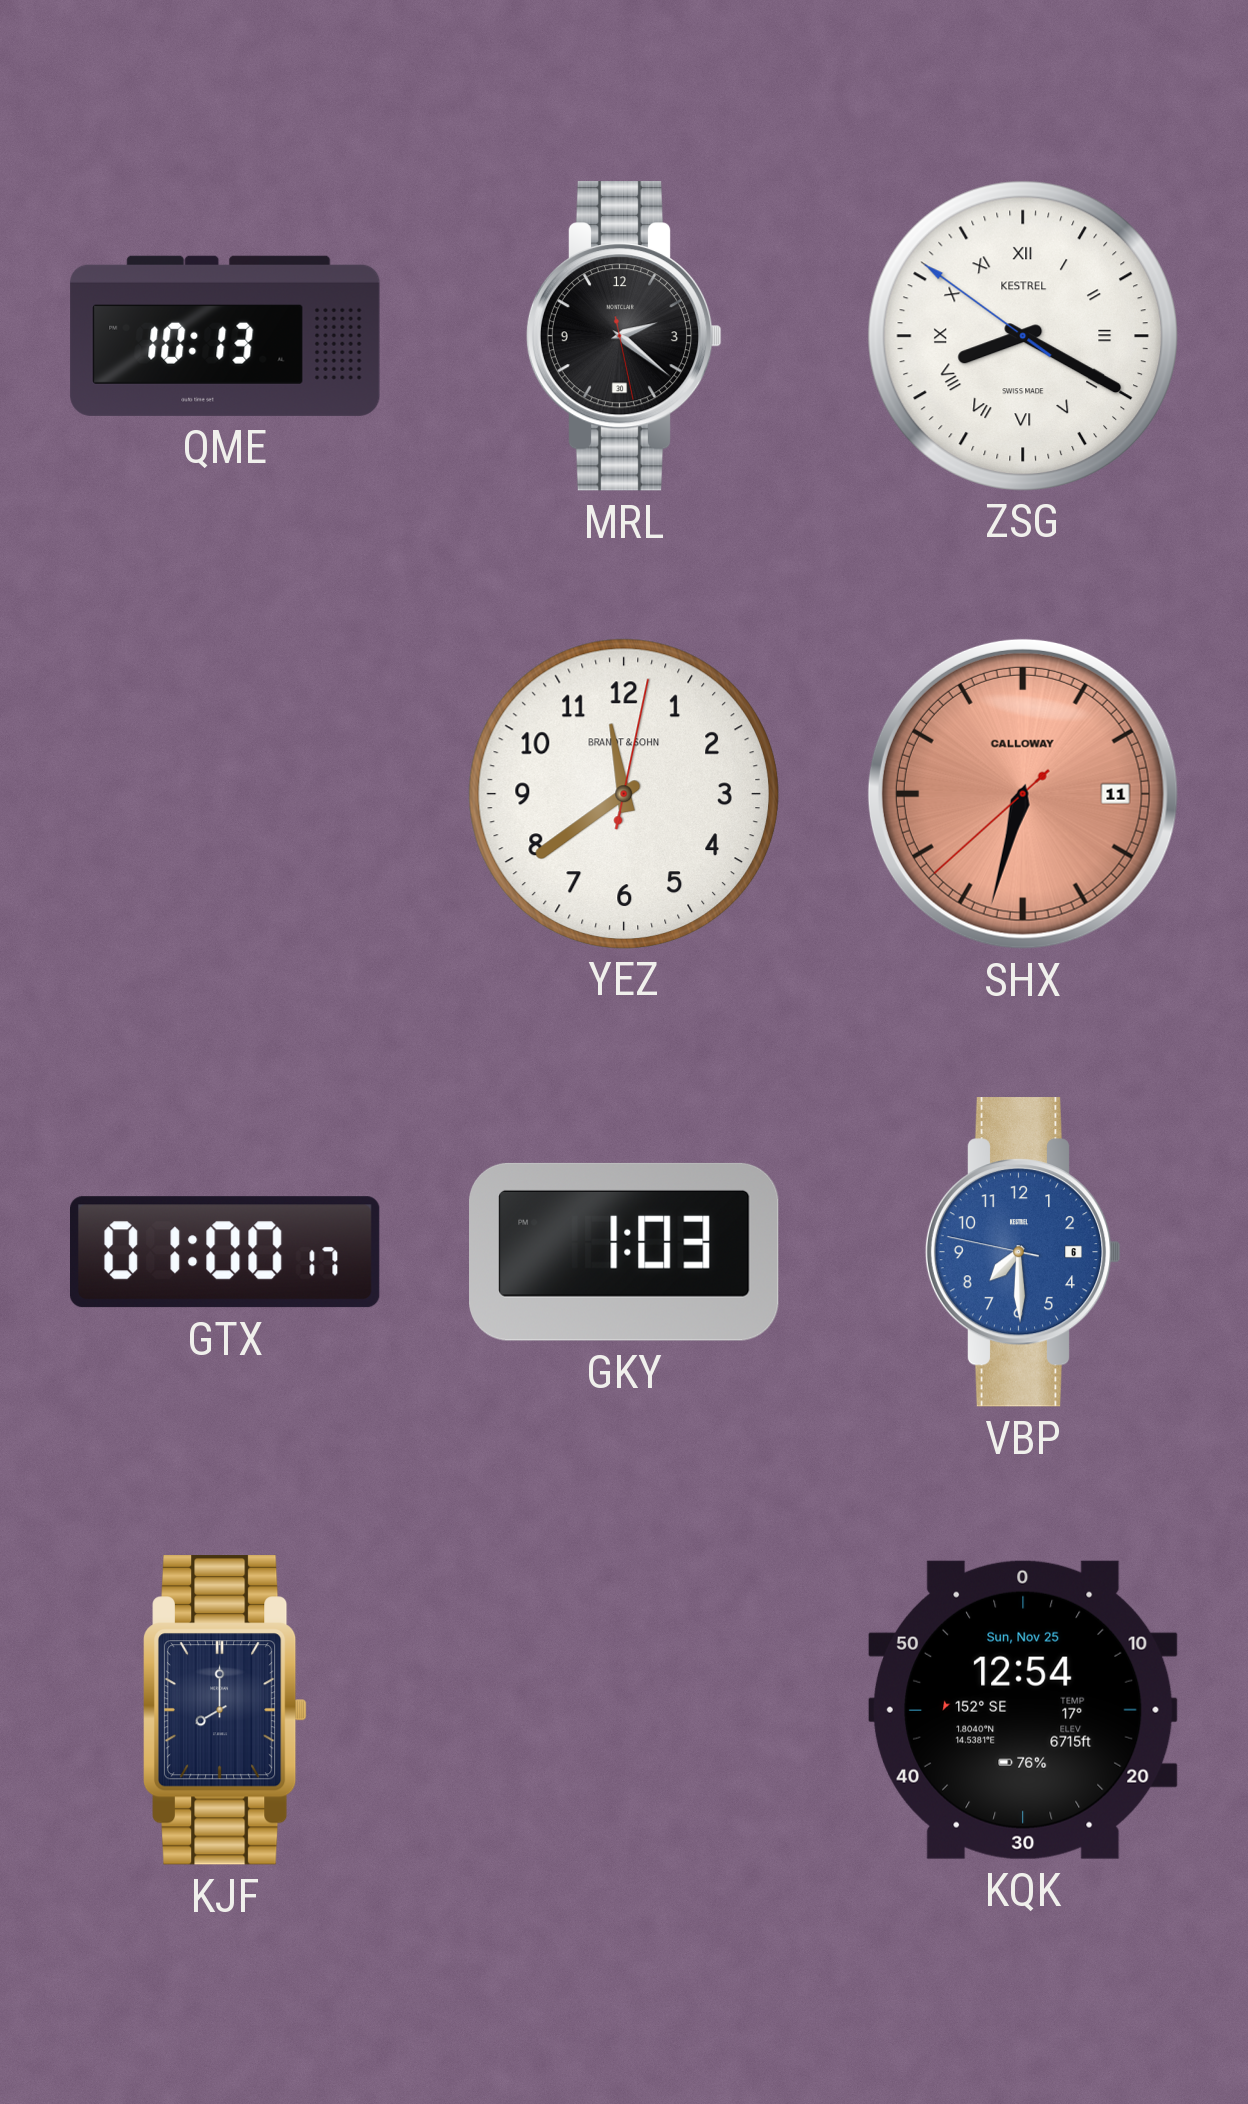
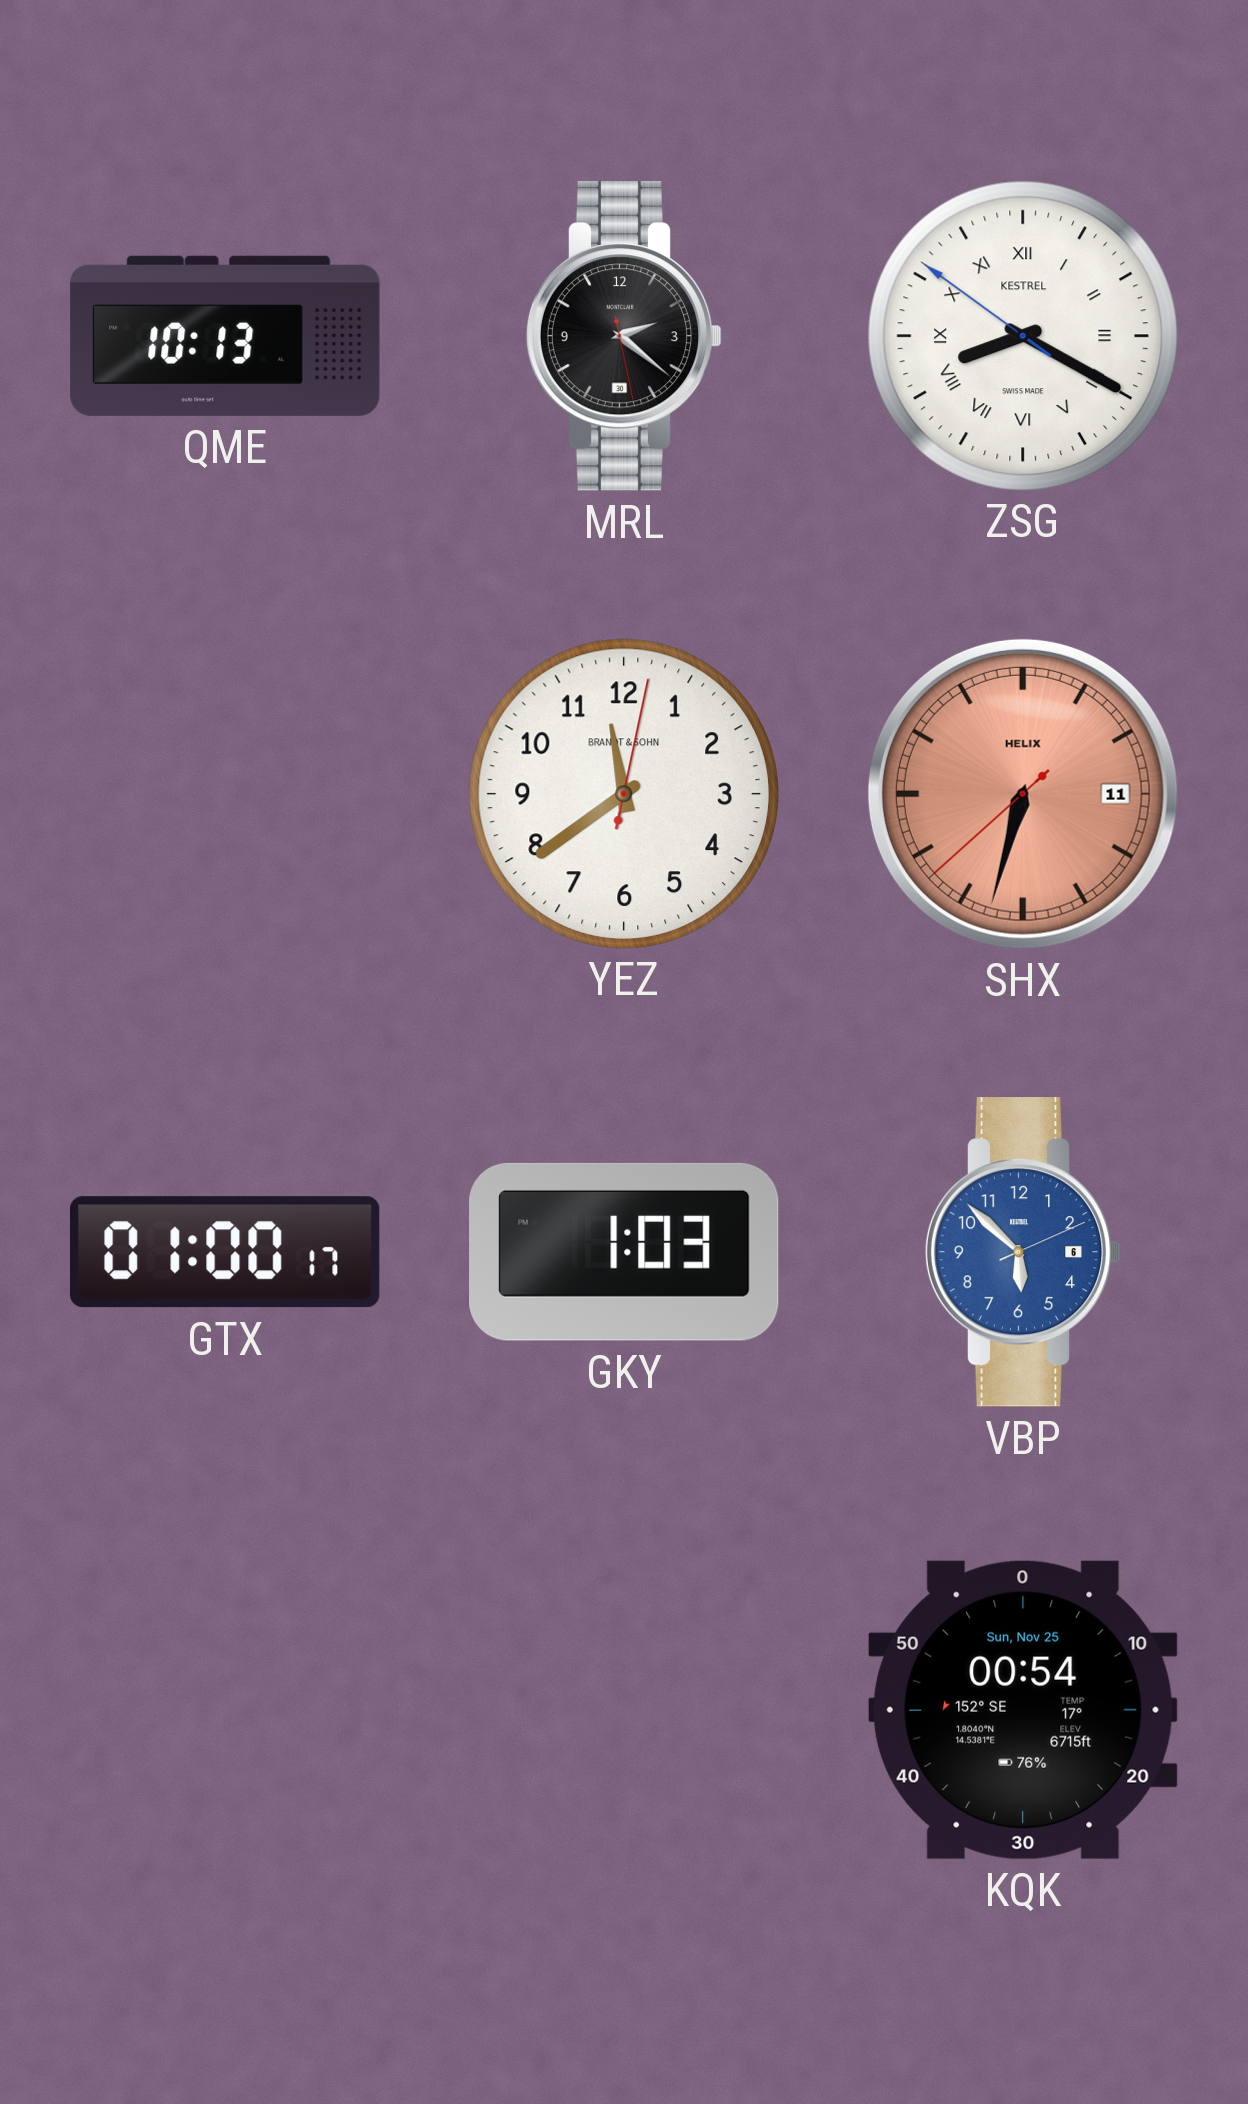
SHX brand: CALLOWAY -> HELIX
VBP: 7:29 -> 5:52
KJF: 8:00 -> none
KQK: 12:54 -> 00:54
